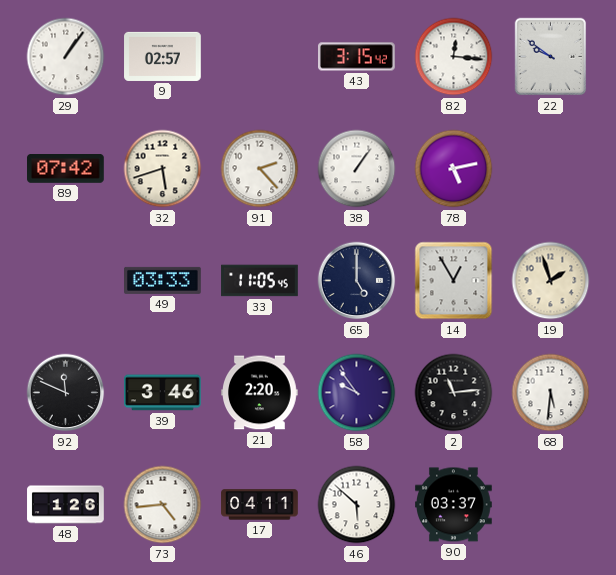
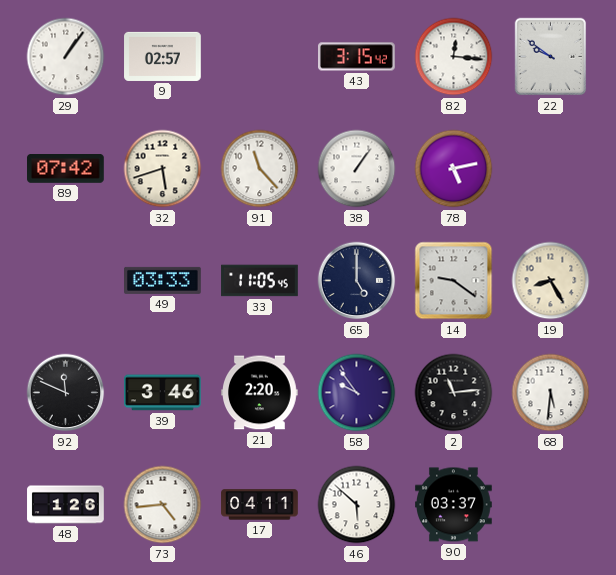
91: 2:23 -> 11:23
14: 12:55 -> 9:21
19: 1:57 -> 8:25
